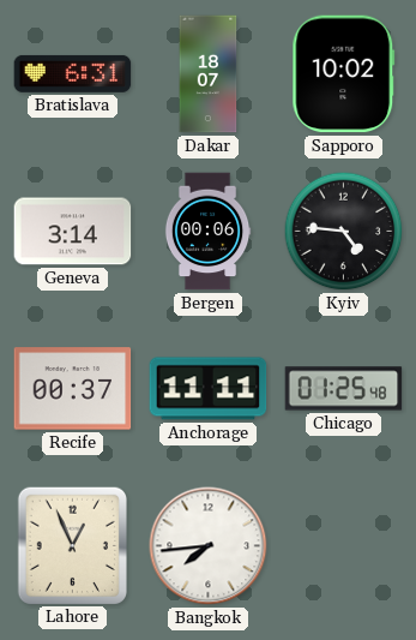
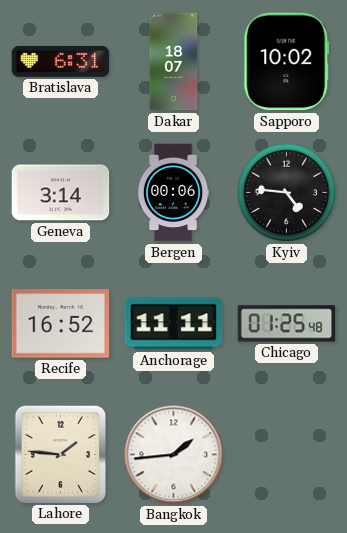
Recife: 00:37 -> 16:52
Lahore: 12:56 -> 1:46
Bangkok: 7:44 -> 1:44
